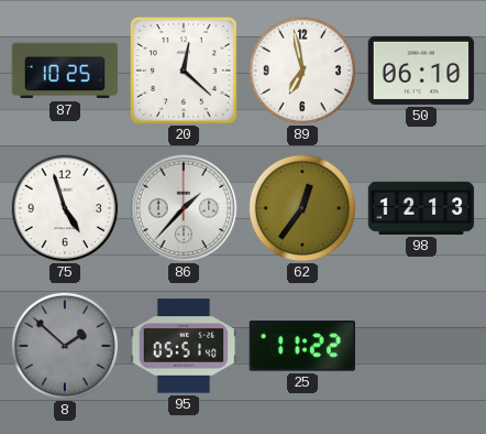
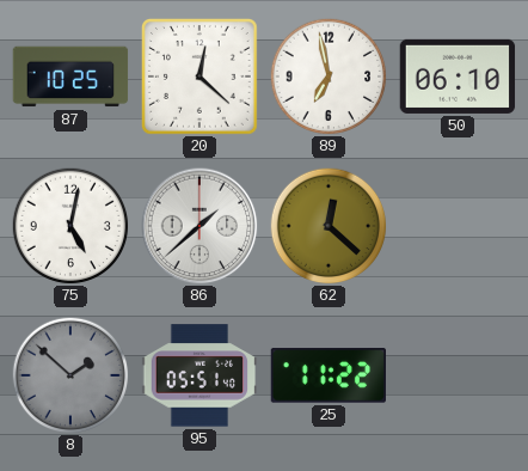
75: 4:57 -> 5:02
86: 1:37 -> 1:38
62: 12:36 -> 12:22
98: 12:13 -> none
